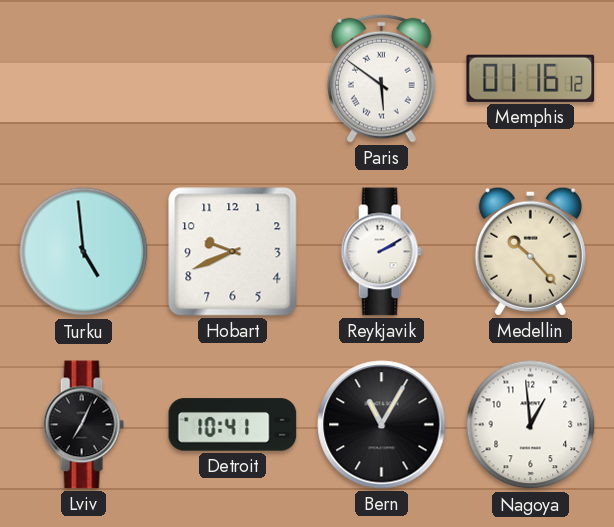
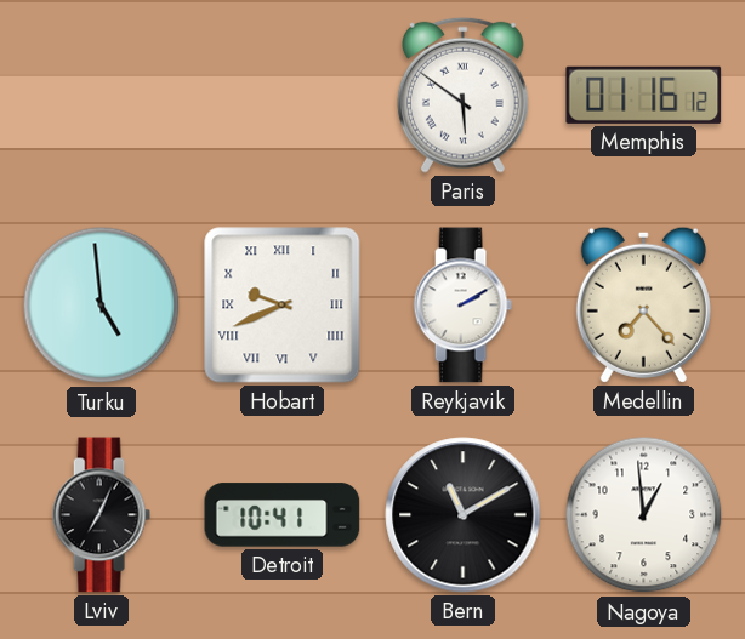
Hobart numerals: Arabic -> Roman
Medellin: 10:23 -> 7:23
Bern: 11:05 -> 11:10
